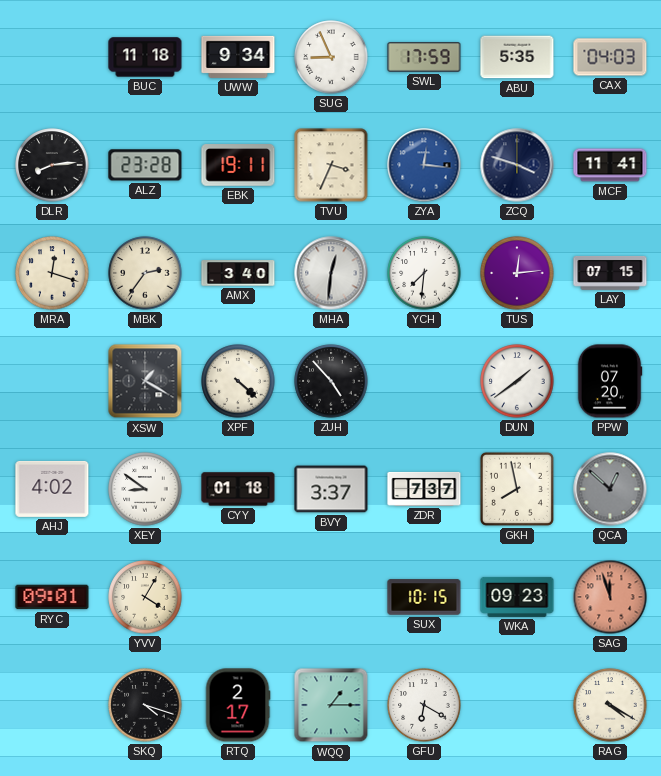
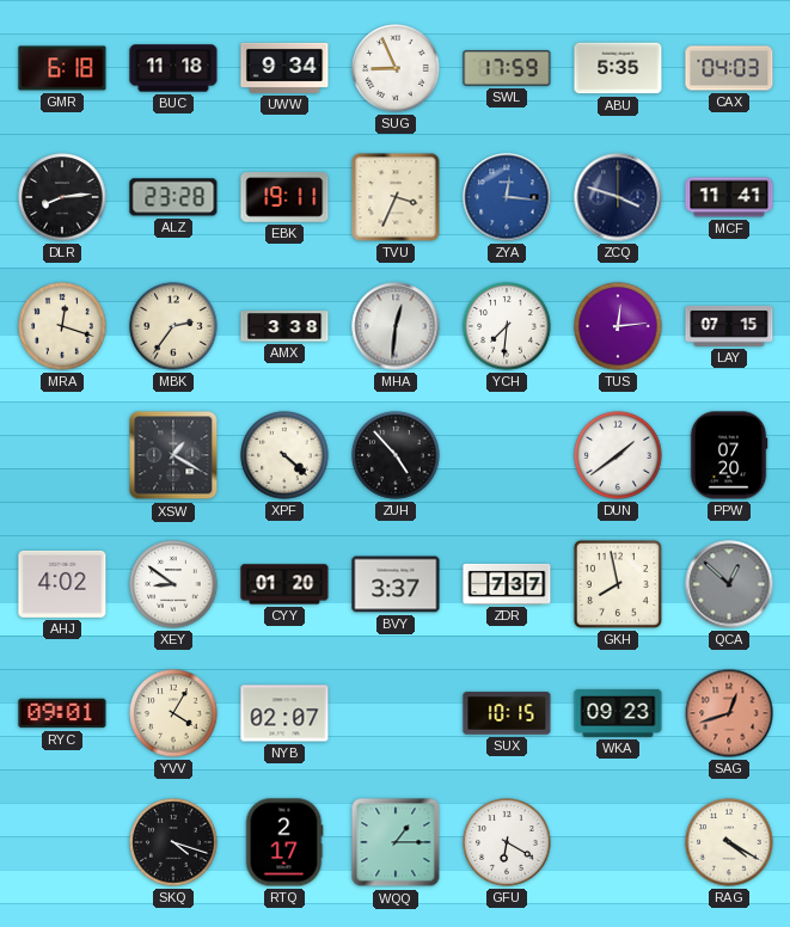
GMR: none -> 6:18
AMX: 3:40 -> 3:38
CYY: 01:18 -> 01:20
NYB: none -> 02:07
SAG: 11:57 -> 12:42
